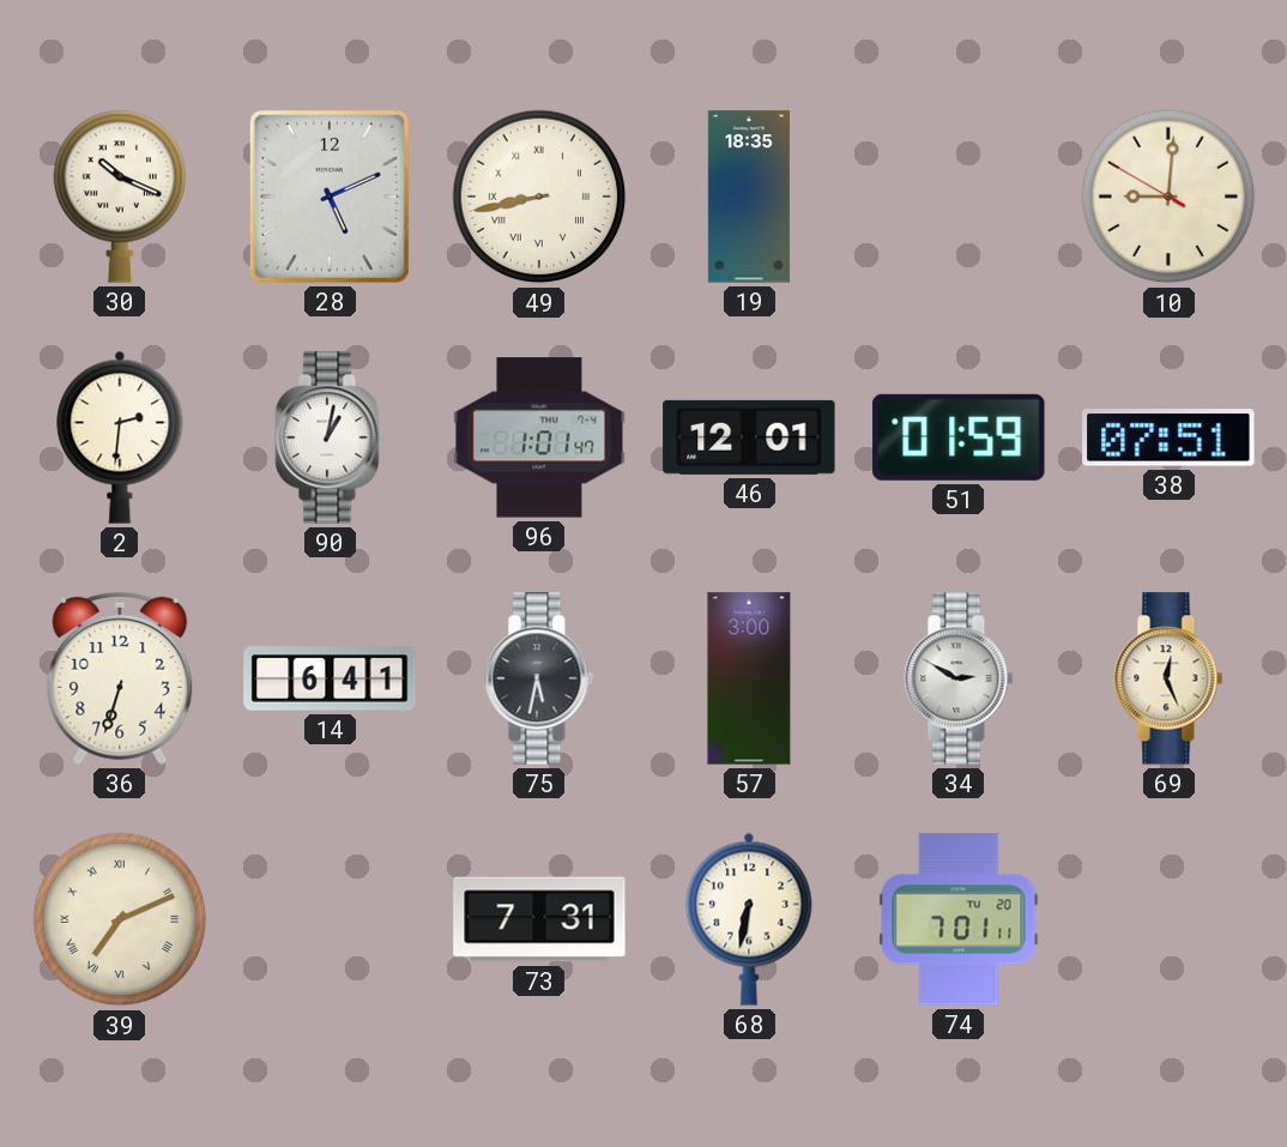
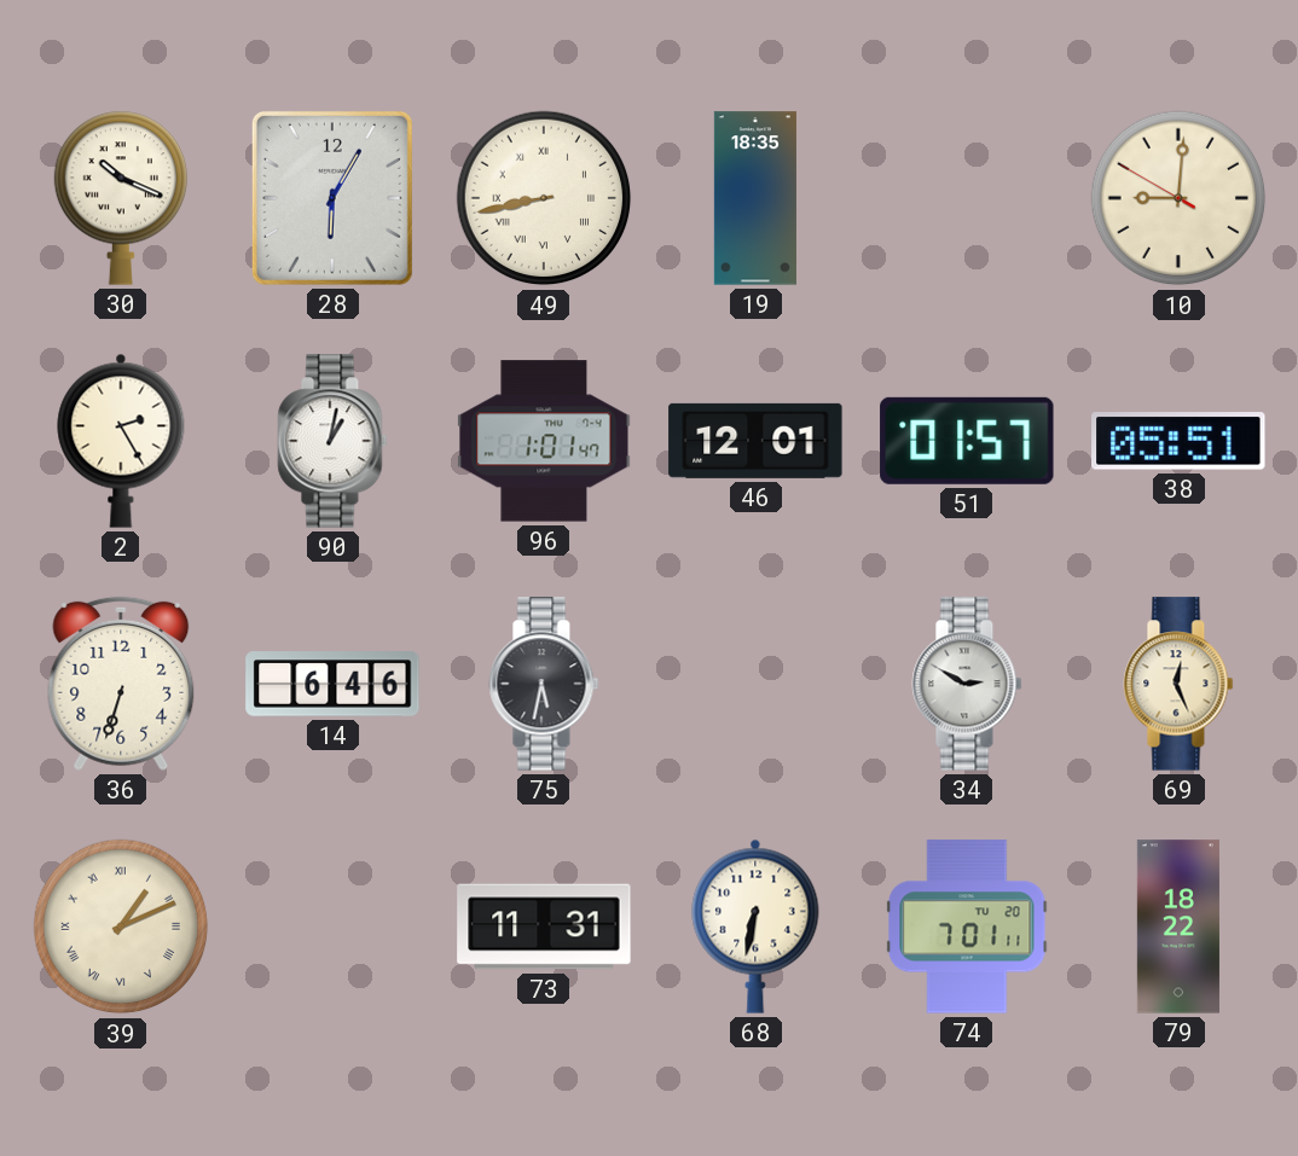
28: 5:11 -> 6:05
2: 2:31 -> 2:25
51: 01:59 -> 01:57
38: 07:51 -> 05:51
14: 6:41 -> 6:46
57: 3:00 -> none
39: 7:11 -> 1:11
73: 7:31 -> 11:31
79: none -> 18:22
